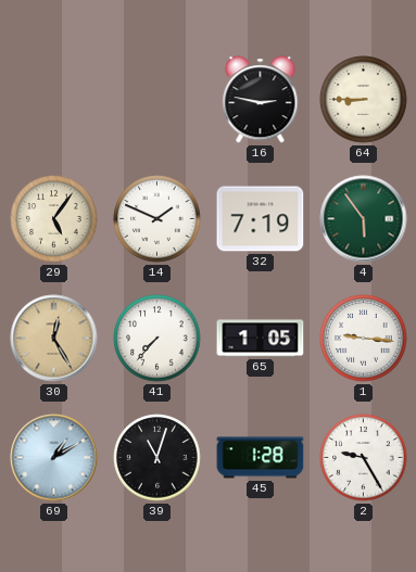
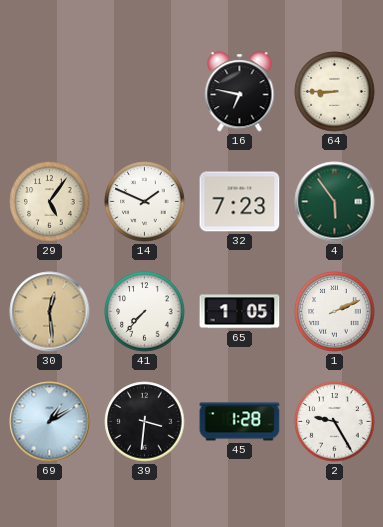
16: 2:47 -> 6:47
32: 7:19 -> 7:23
30: 12:25 -> 12:29
1: 9:16 -> 2:11
39: 11:03 -> 3:31
